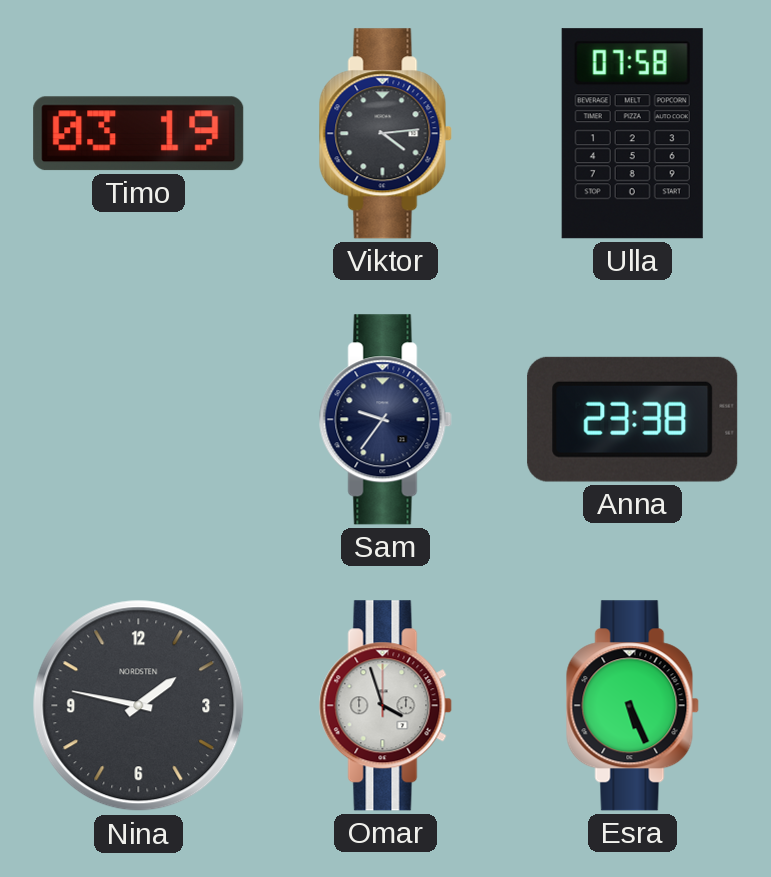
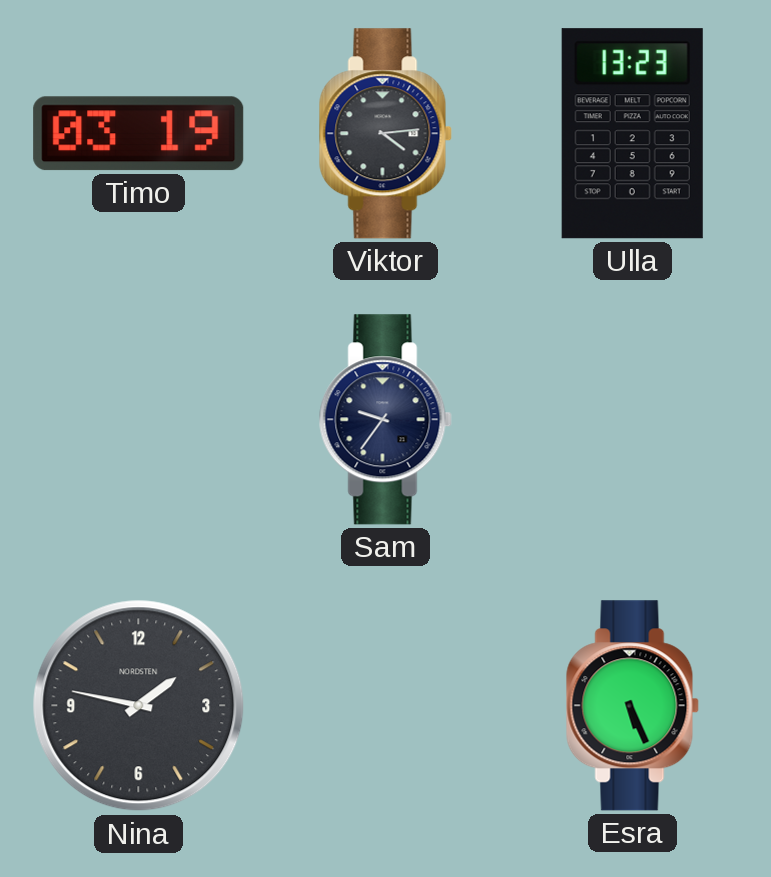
Ulla: 07:58 -> 13:23
Anna: 23:38 -> none
Omar: 3:57 -> none
